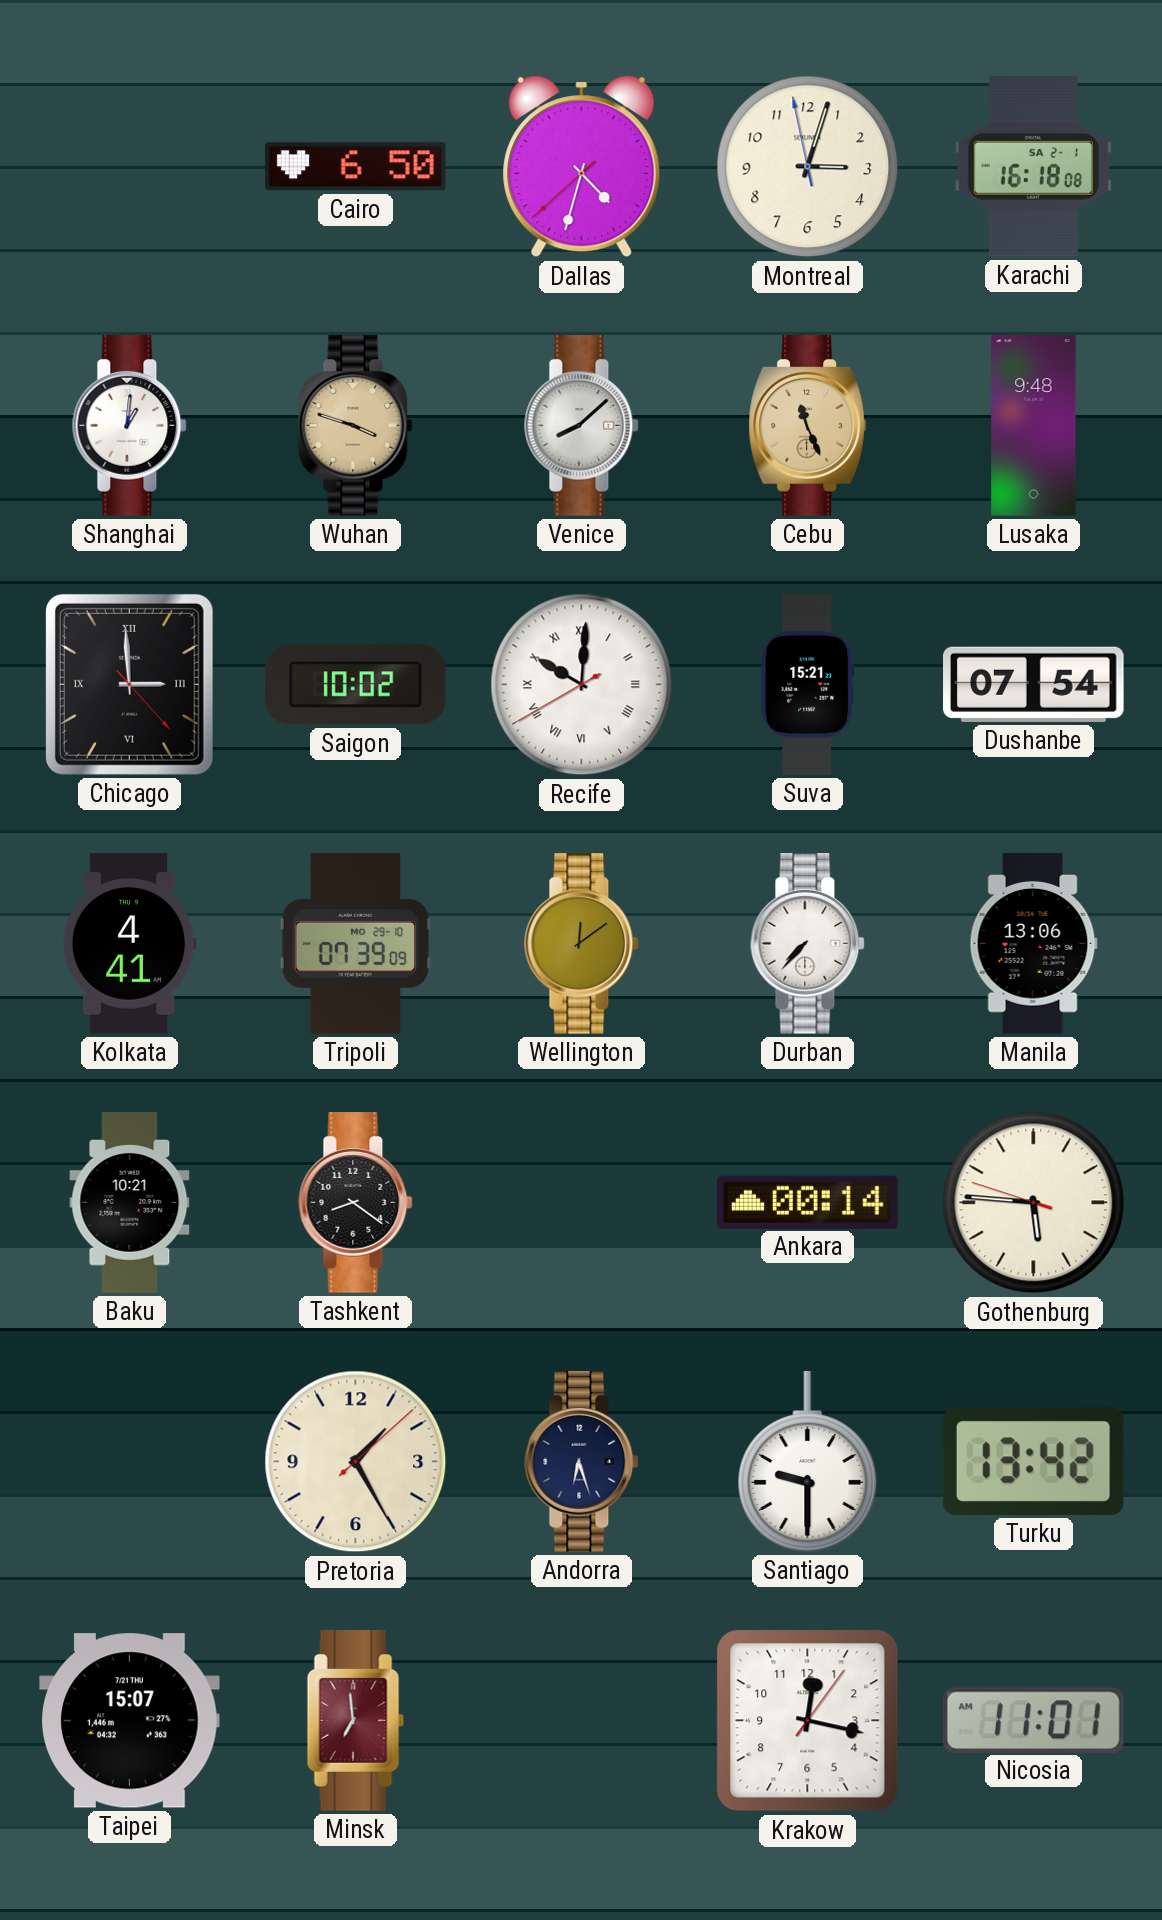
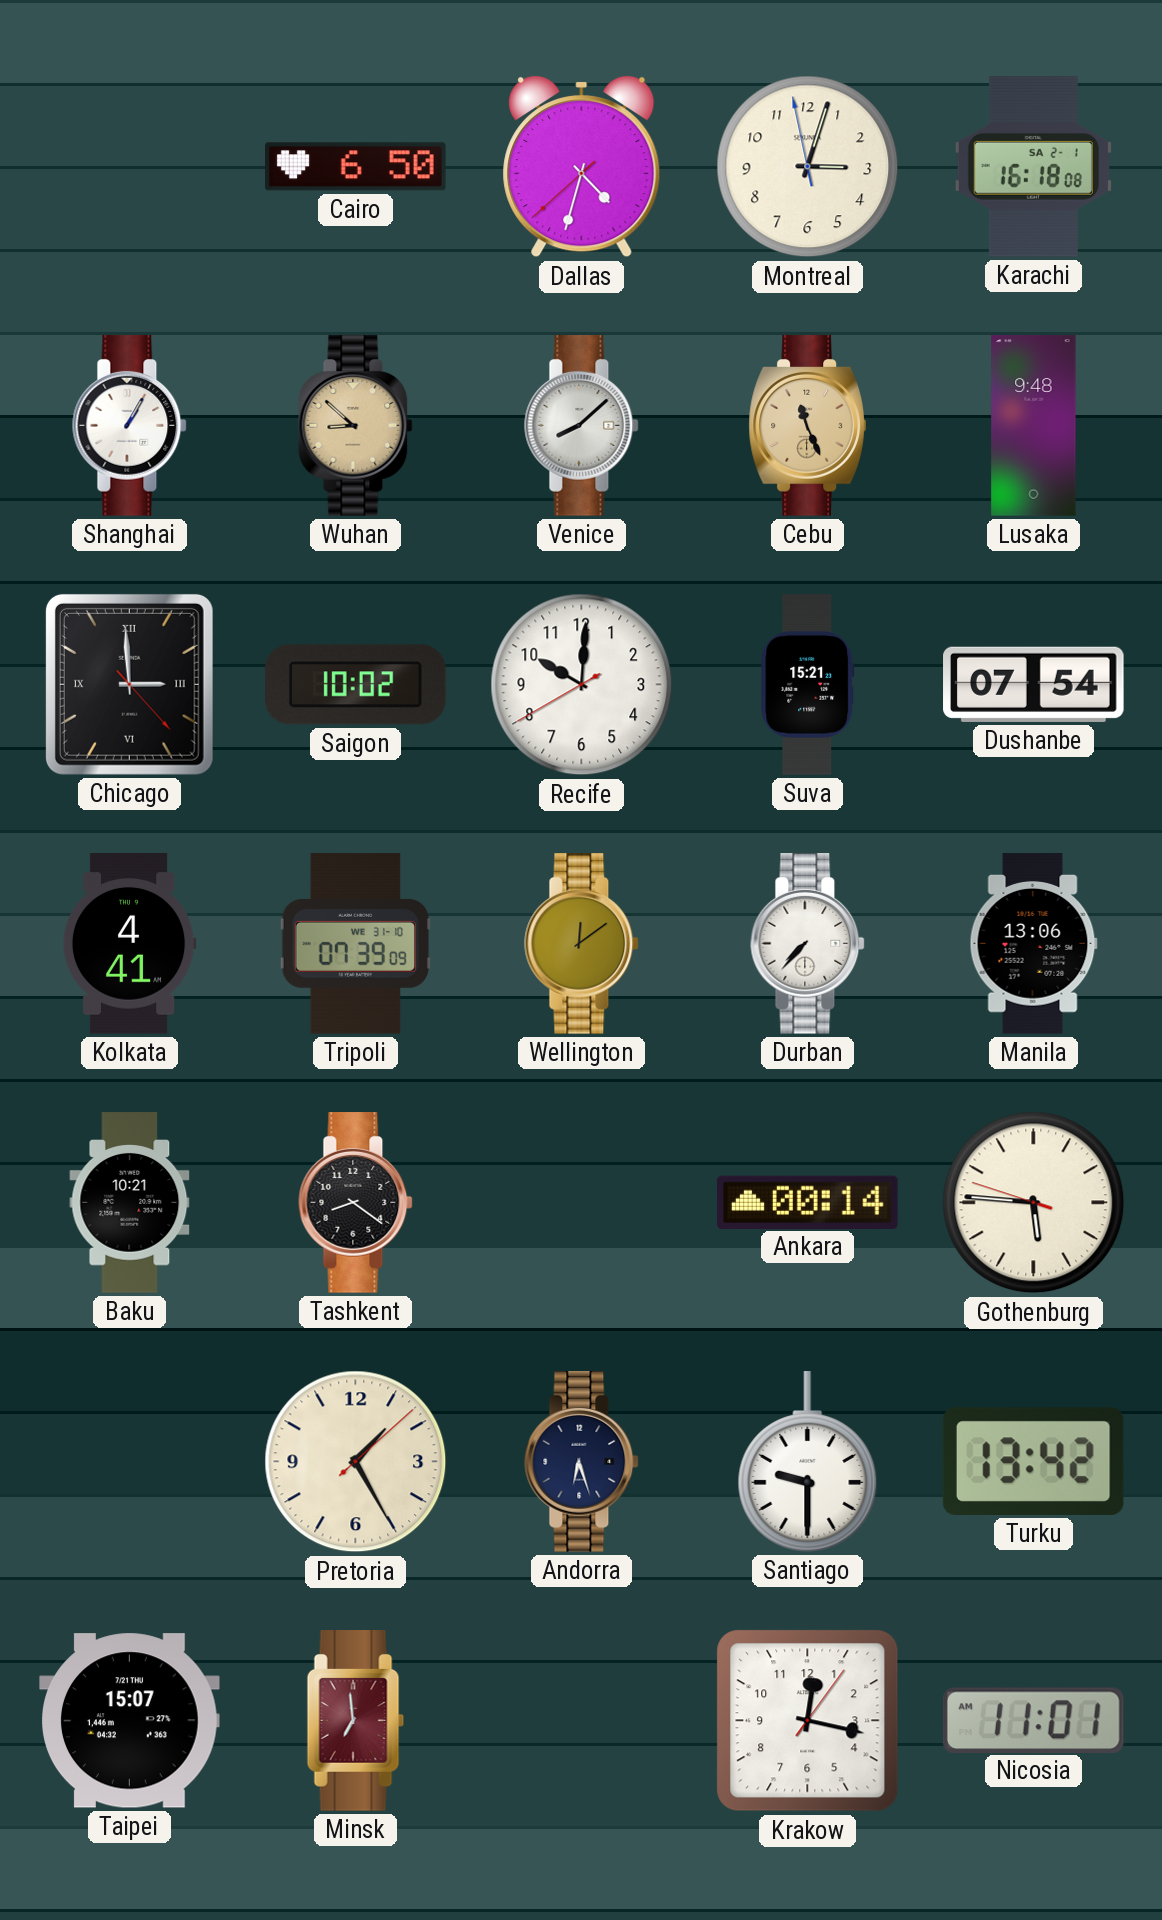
Shanghai: 1:01 -> 1:05
Wuhan: 3:48 -> 8:52
Recife numerals: Roman -> Arabic
Tripoli date: MO 29-10 -> WE 31-10
